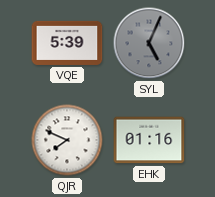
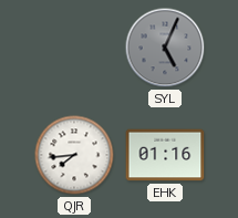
VQE: 5:39 -> none
QJR: 7:49 -> 7:44
